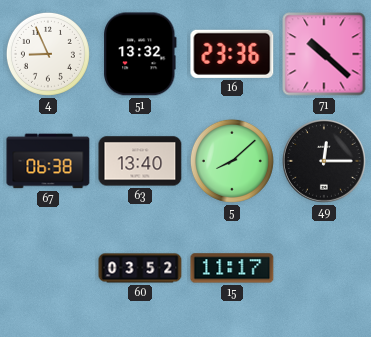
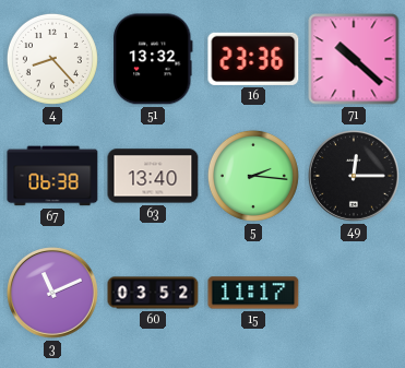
4: 8:56 -> 8:23
5: 8:08 -> 2:16
3: none -> 11:11
